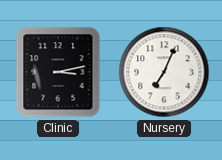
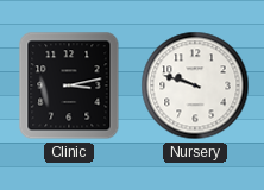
Nursery: 7:04 -> 9:48
